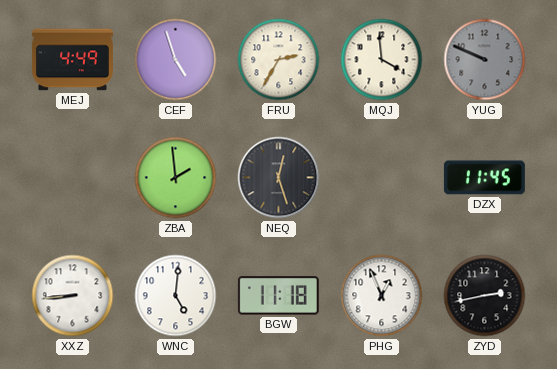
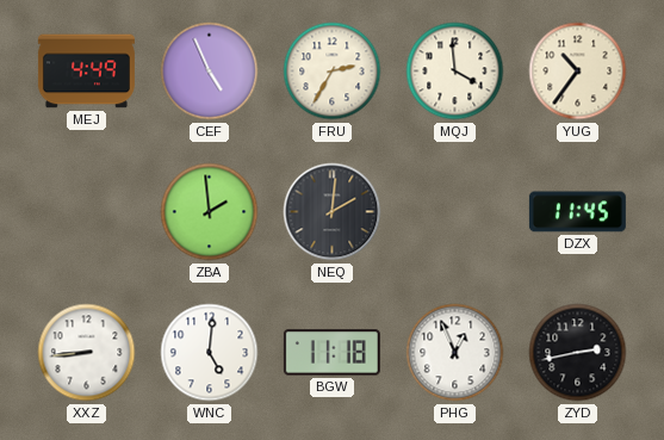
CEF: 4:57 -> 4:56
YUG: 9:49 -> 10:36
YUG dial: grey -> cream
NEQ: 12:27 -> 2:01
